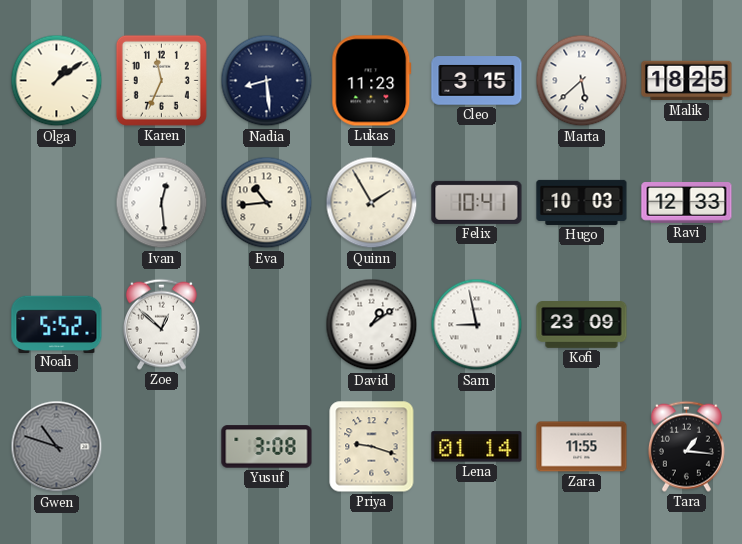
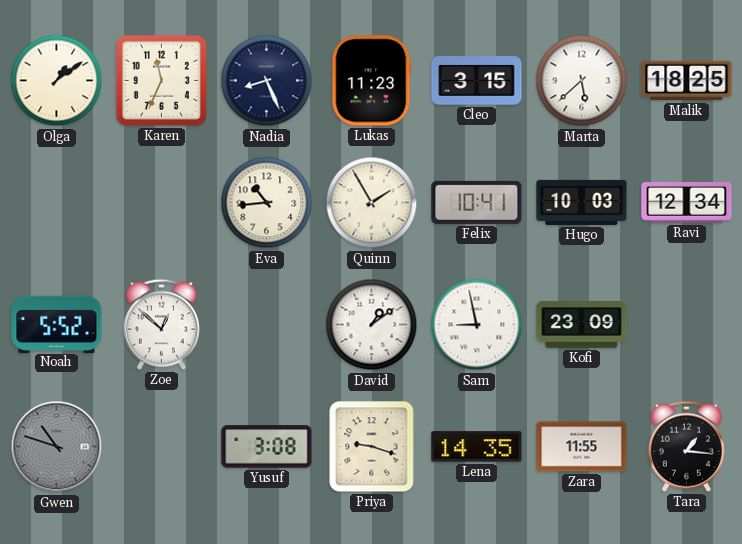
Nadia: 8:29 -> 8:26
Ivan: 12:29 -> none
Ravi: 12:33 -> 12:34
Lena: 01:14 -> 14:35
